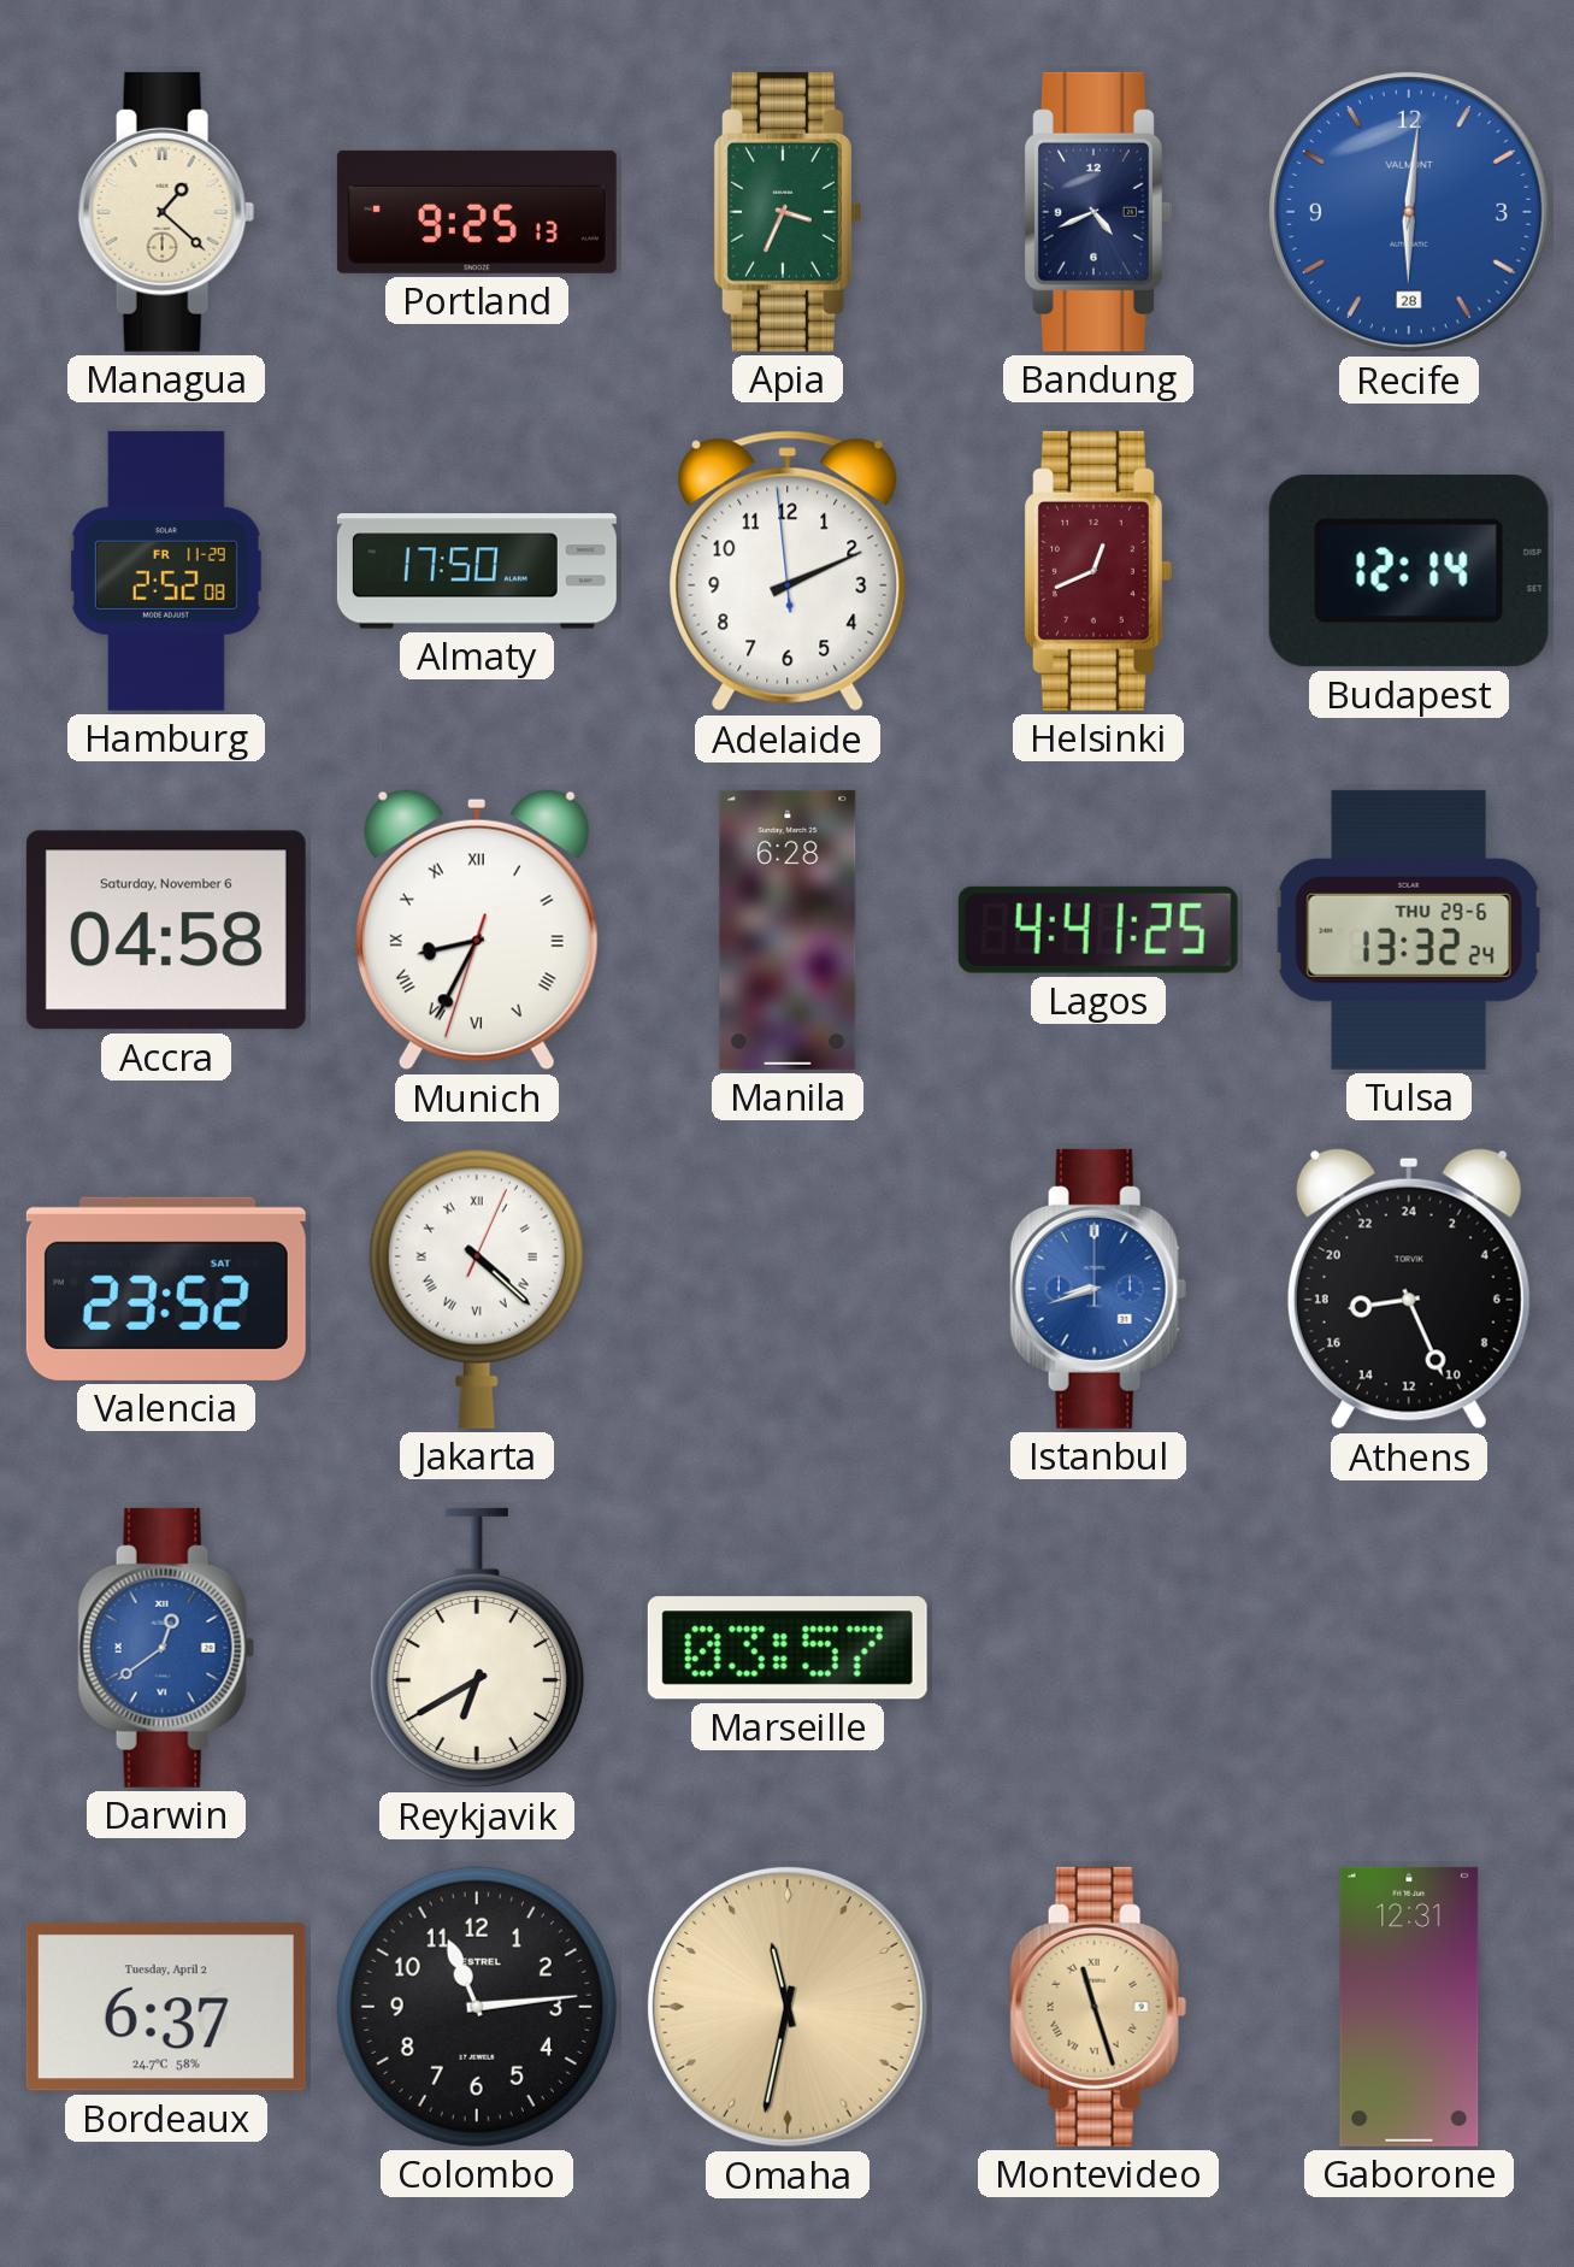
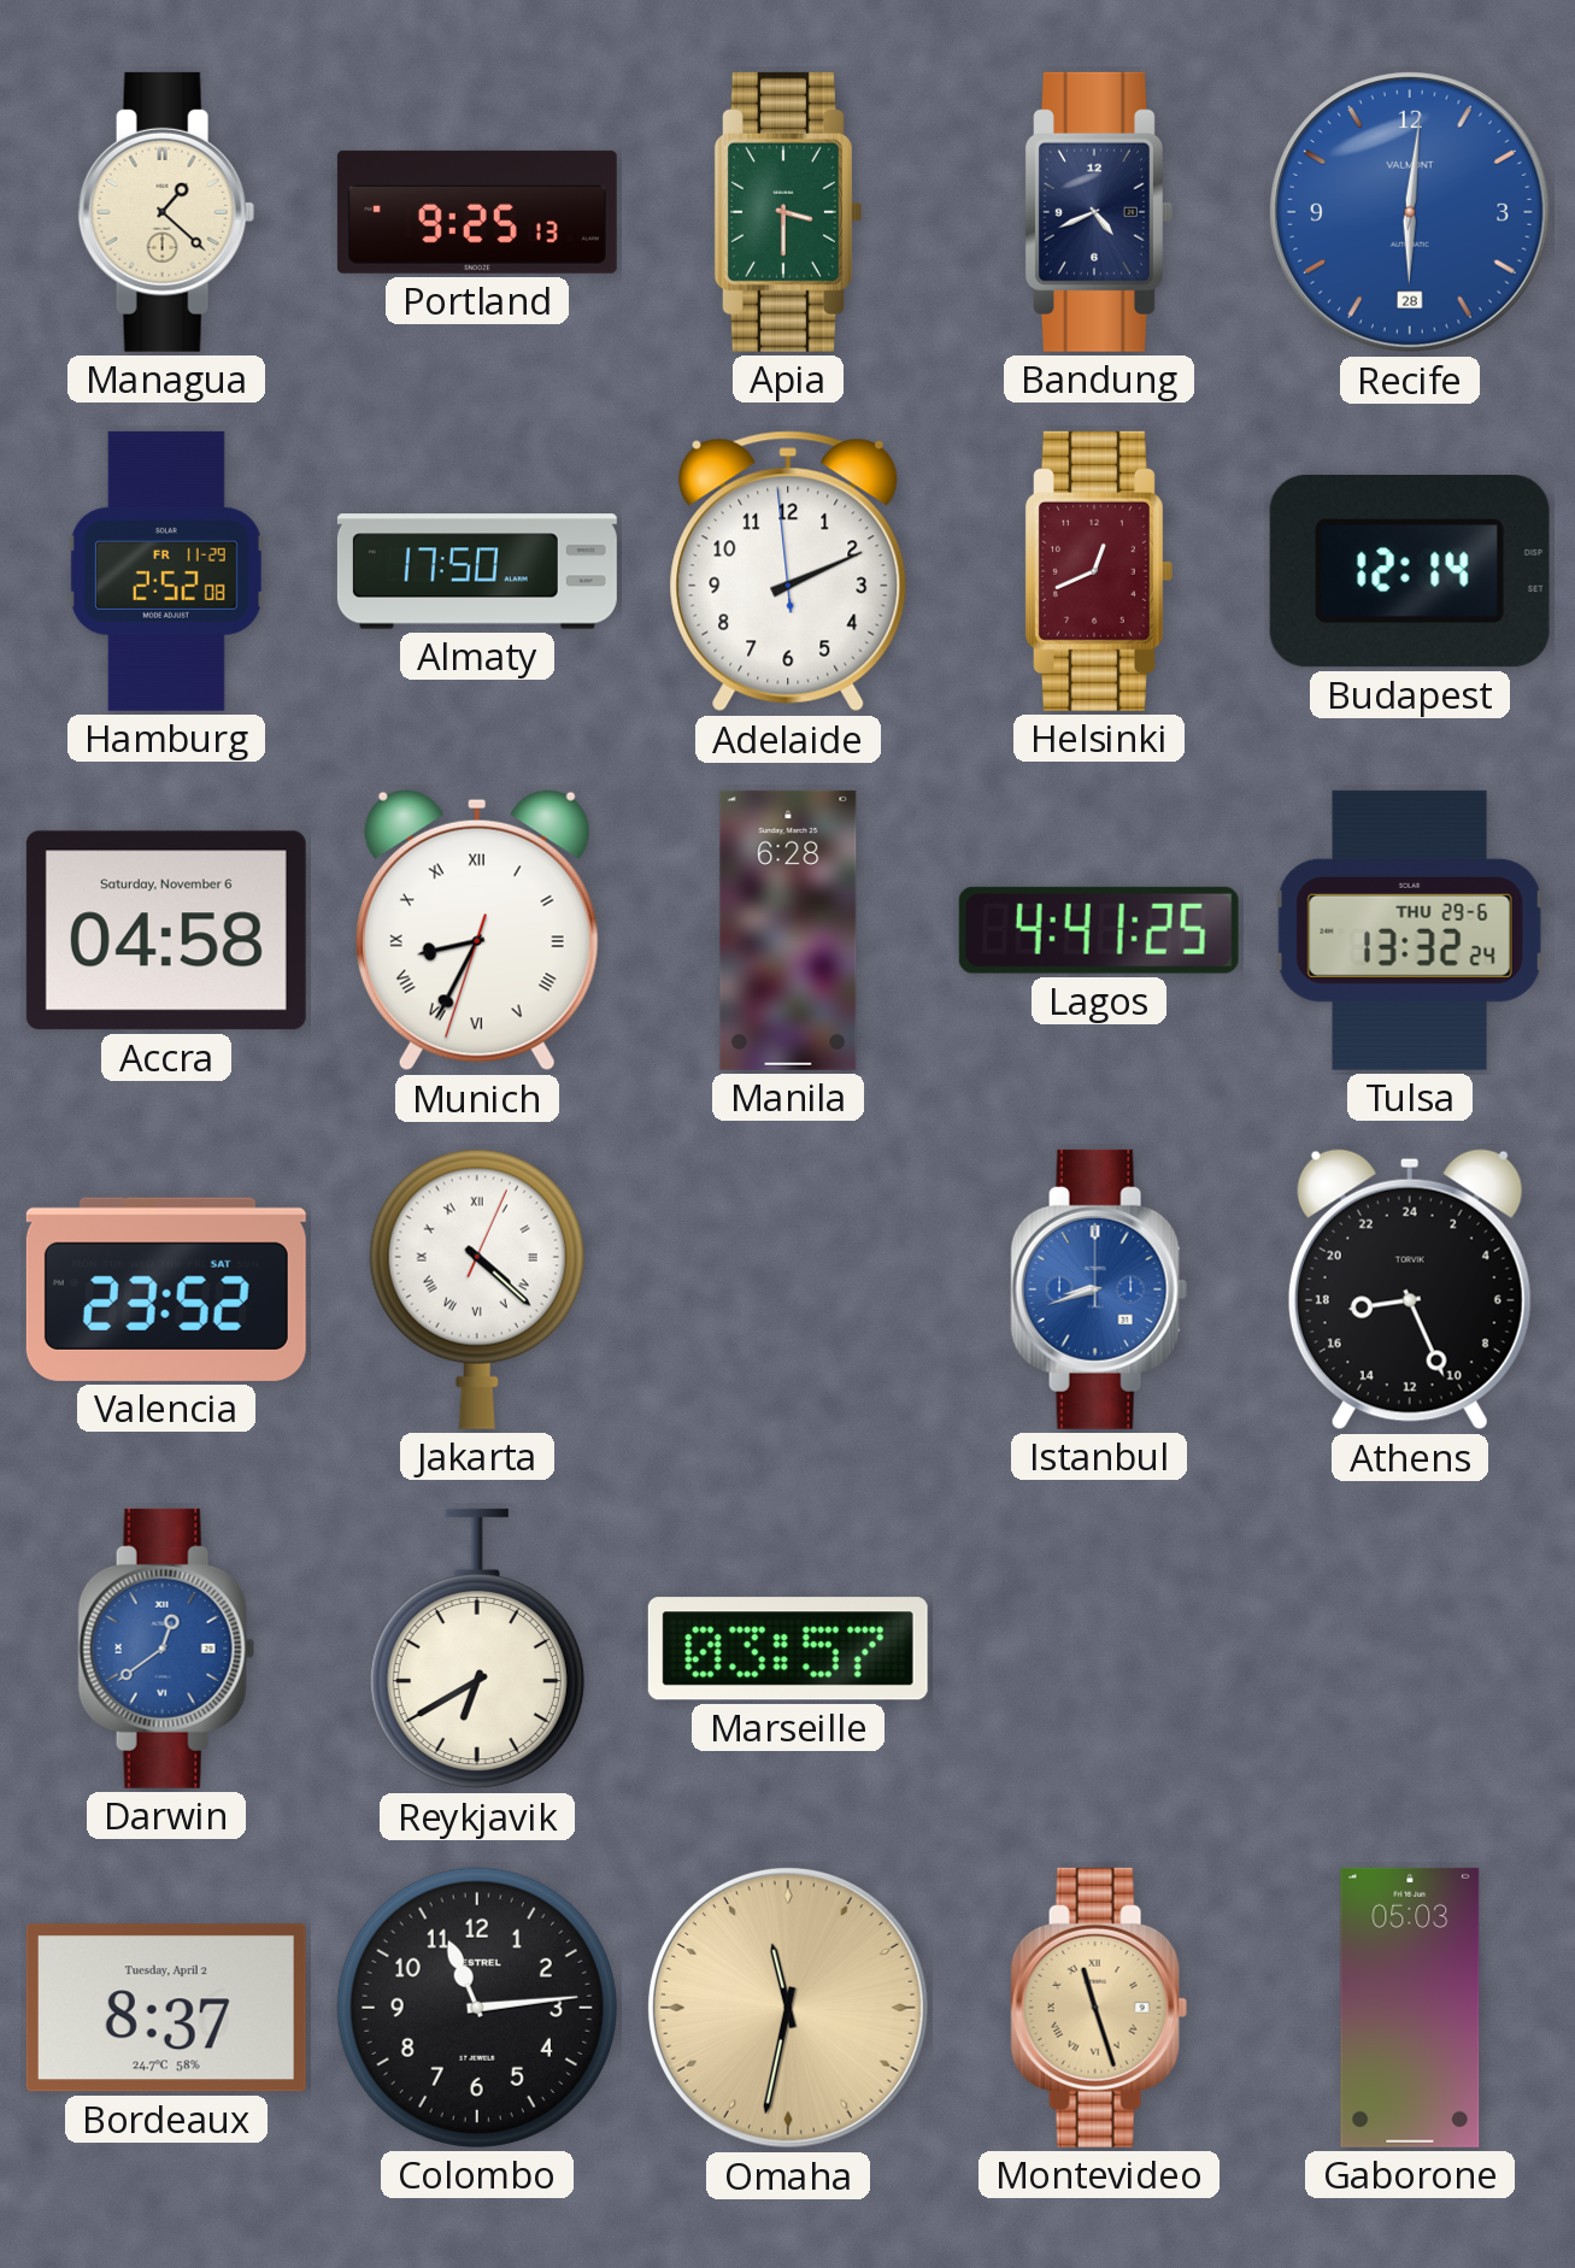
Apia: 3:34 -> 3:30
Bordeaux: 6:37 -> 8:37
Gaborone: 12:31 -> 05:03
